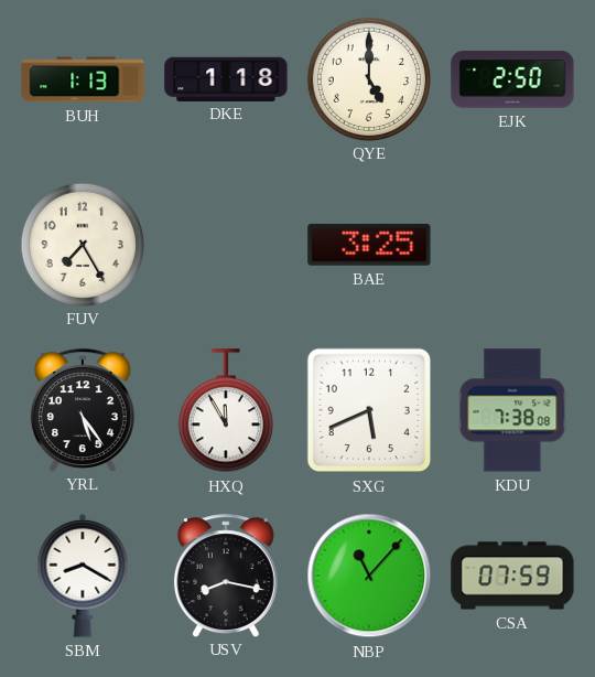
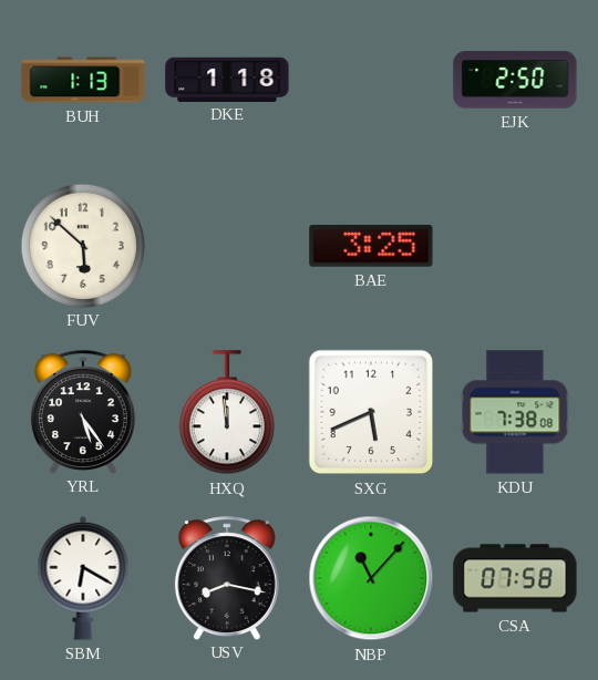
QYE: 5:00 -> none
FUV: 7:25 -> 5:52
HXQ: 11:55 -> 11:59
SBM: 8:20 -> 6:20
CSA: 07:59 -> 07:58
